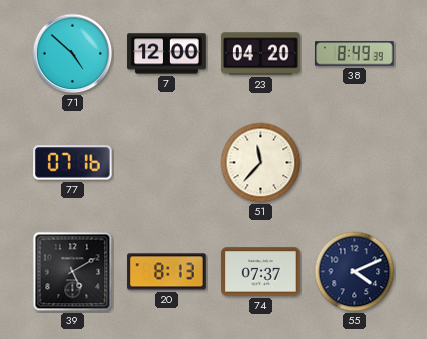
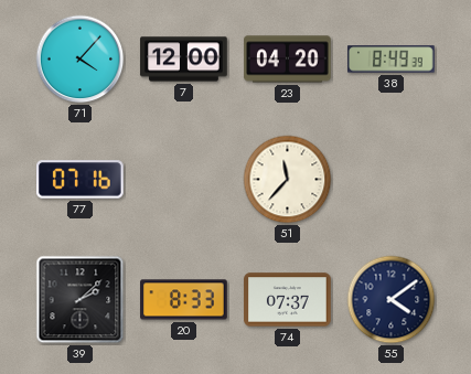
71: 4:52 -> 4:07
39: 5:10 -> 2:08
20: 8:13 -> 8:33
55: 4:11 -> 4:09
